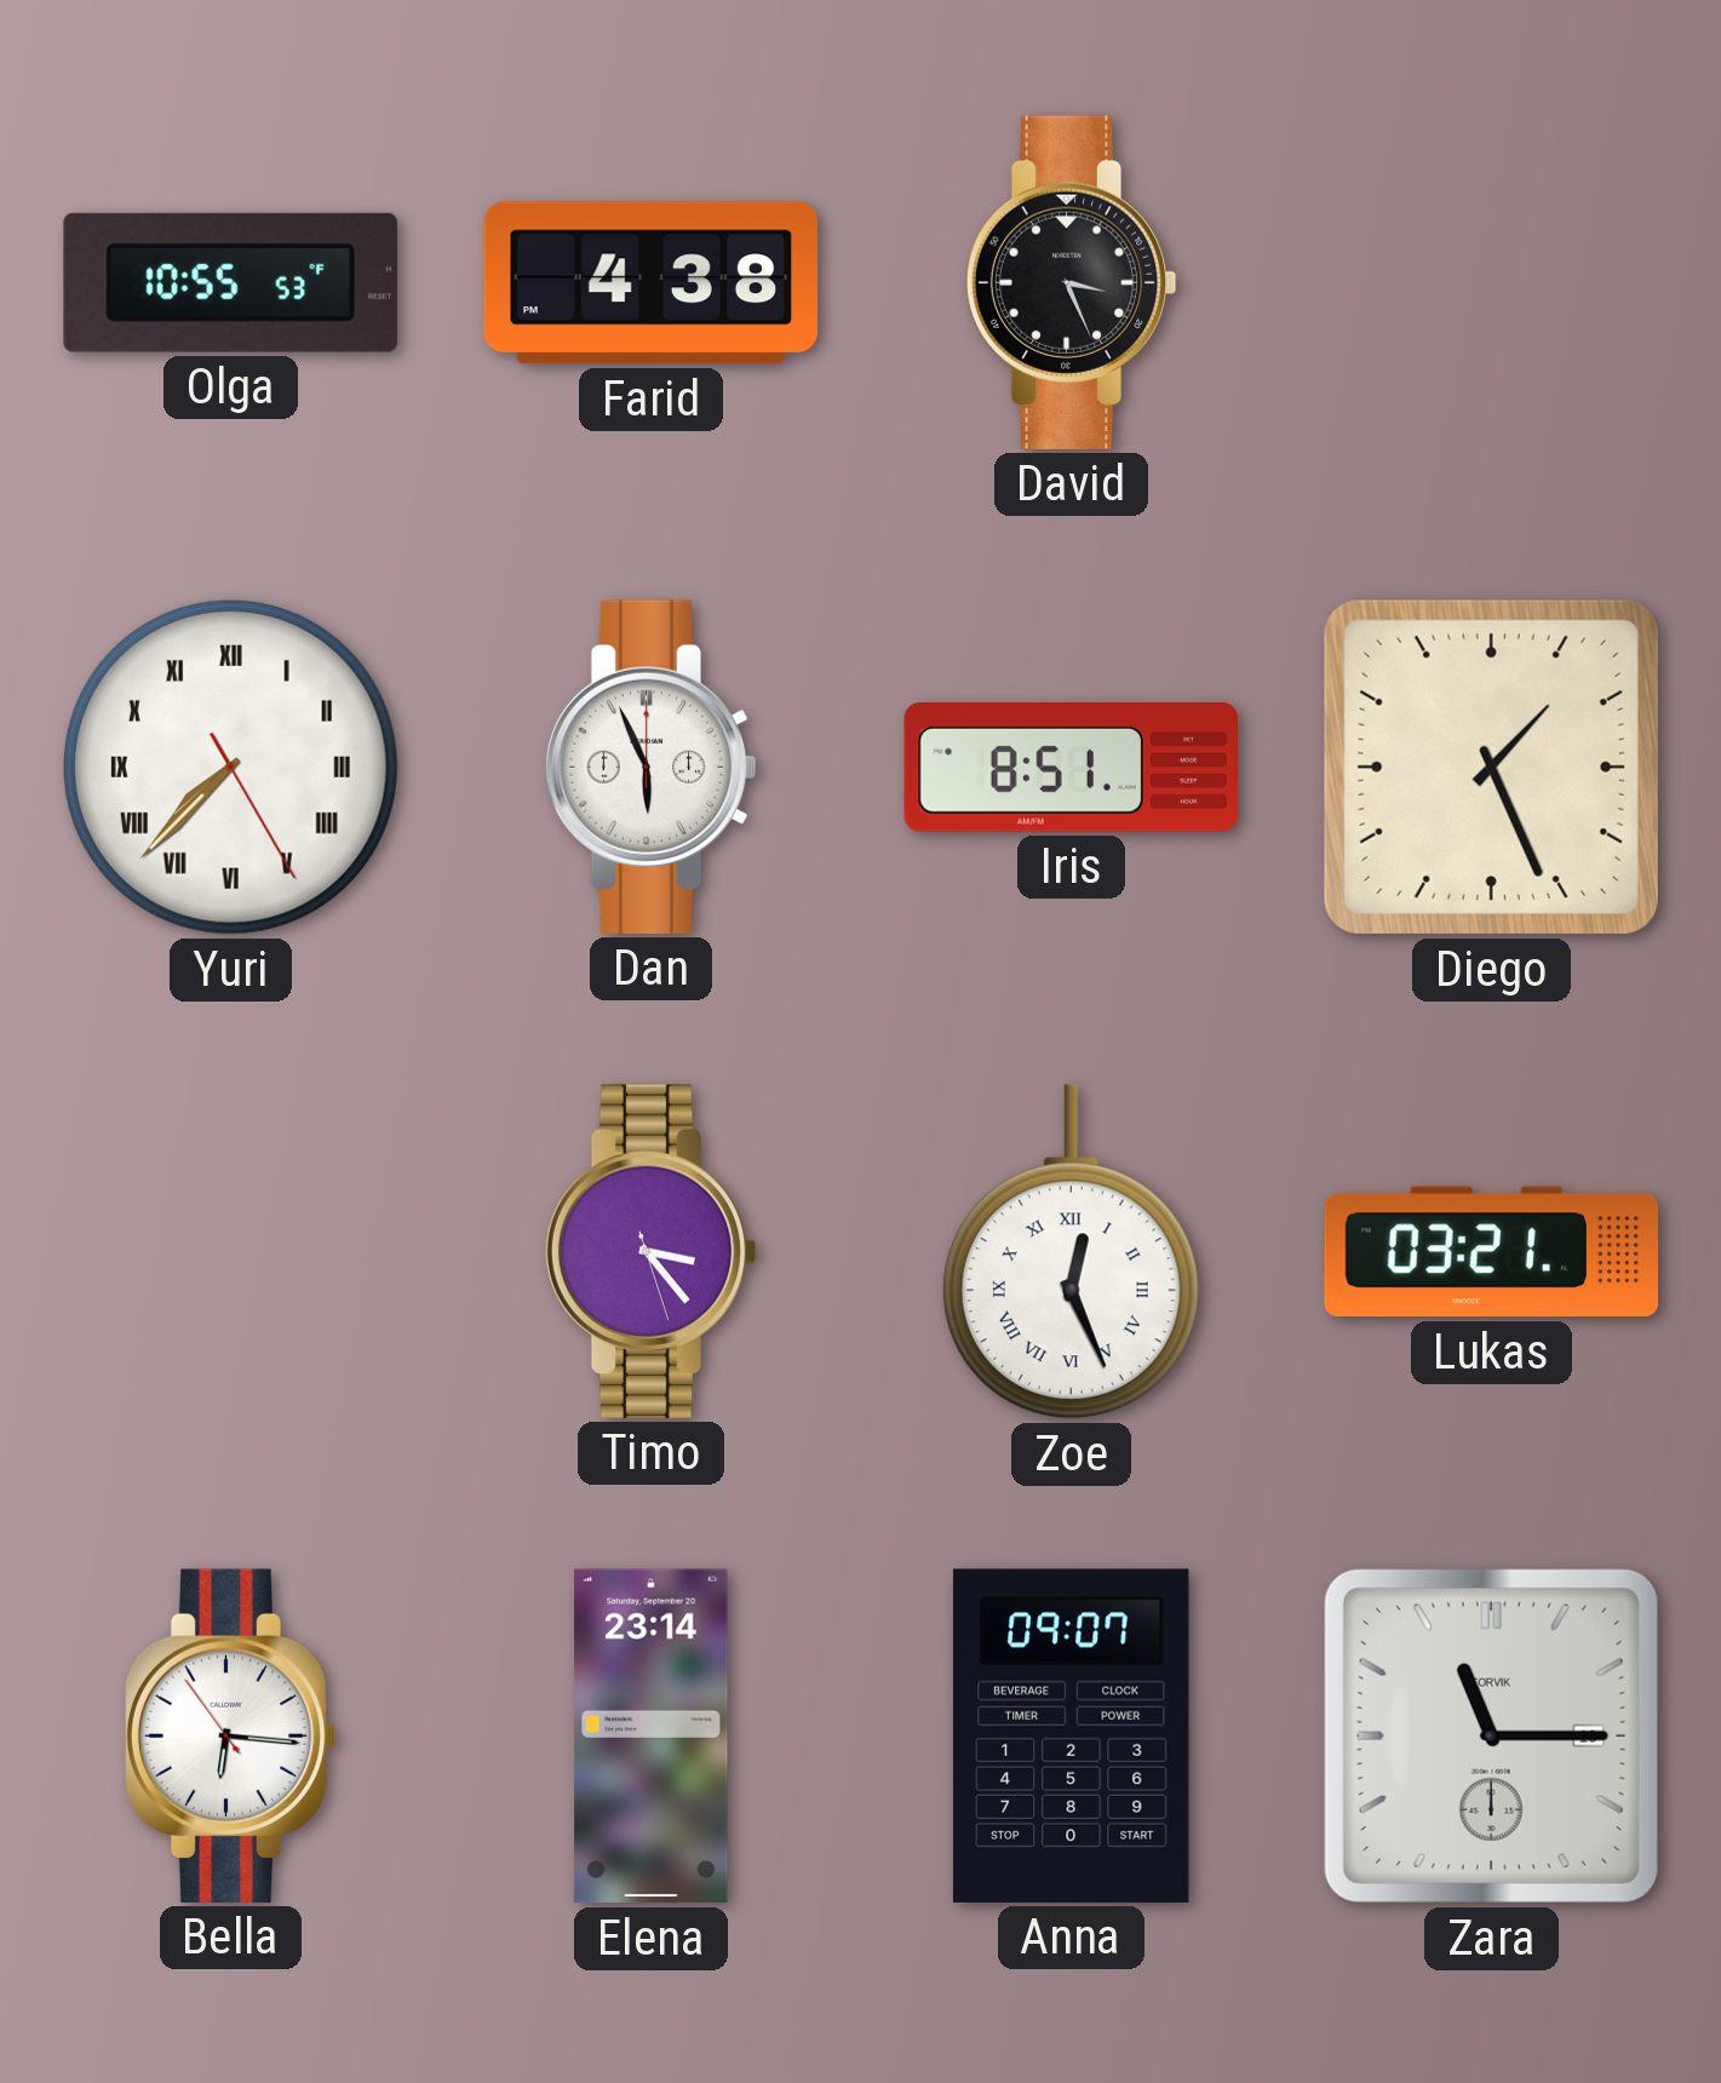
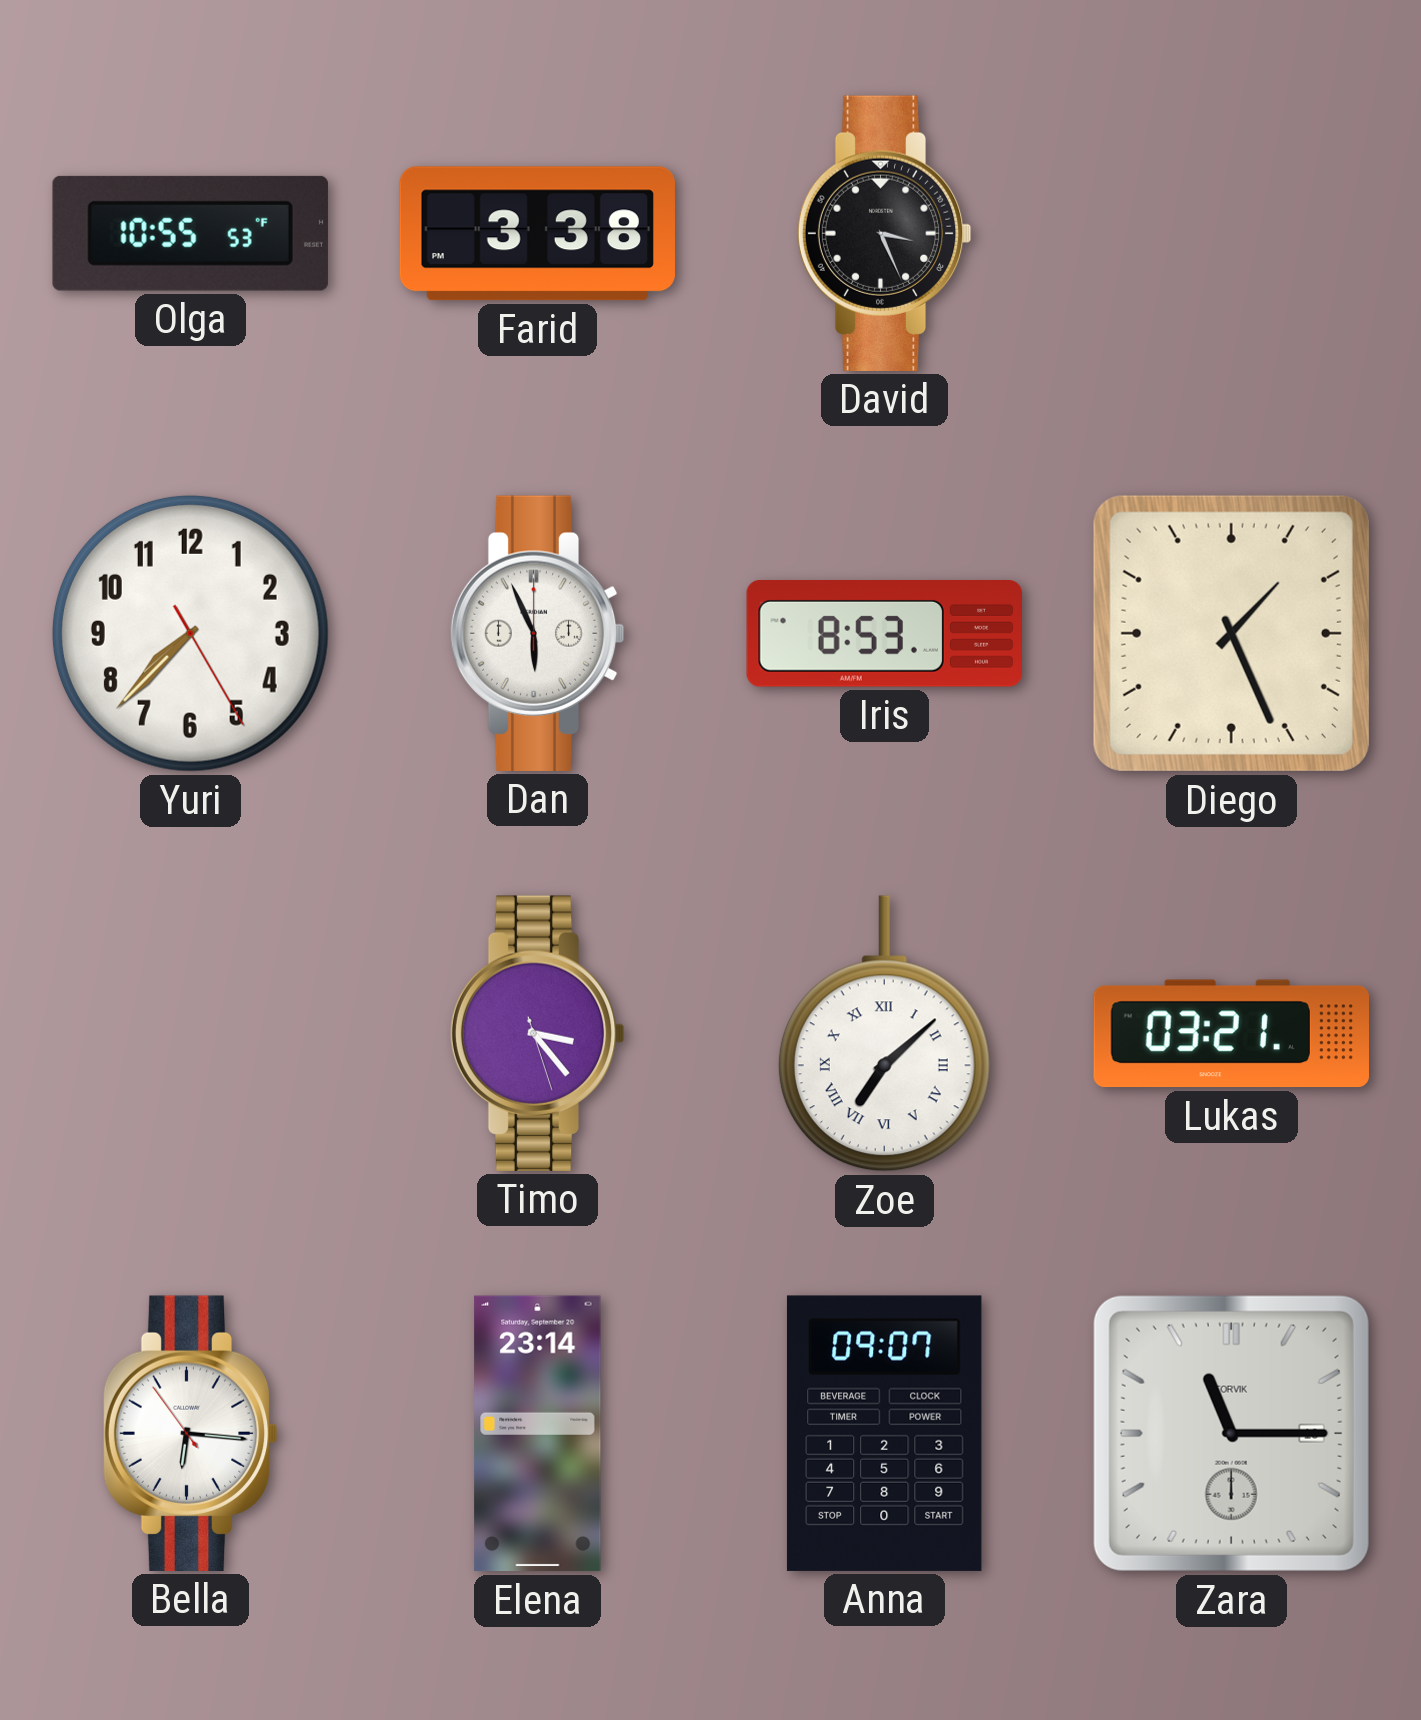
Farid: 4:38 -> 3:38
Yuri numerals: Roman -> Arabic
Iris: 8:51 -> 8:53
Zoe: 12:26 -> 7:08
